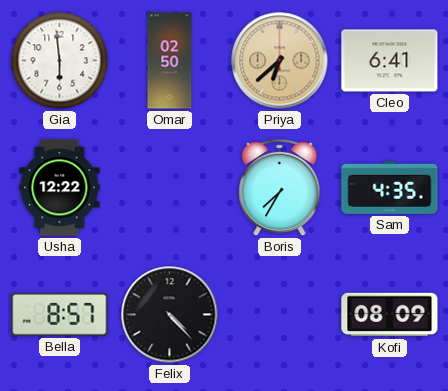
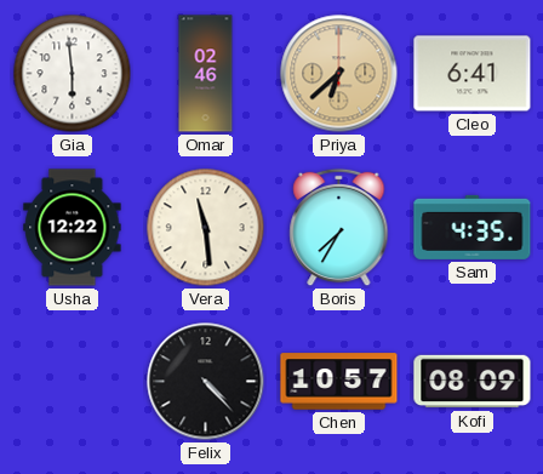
Omar: 02:50 -> 02:46
Vera: none -> 11:29
Bella: 8:57 -> none
Chen: none -> 10:57
